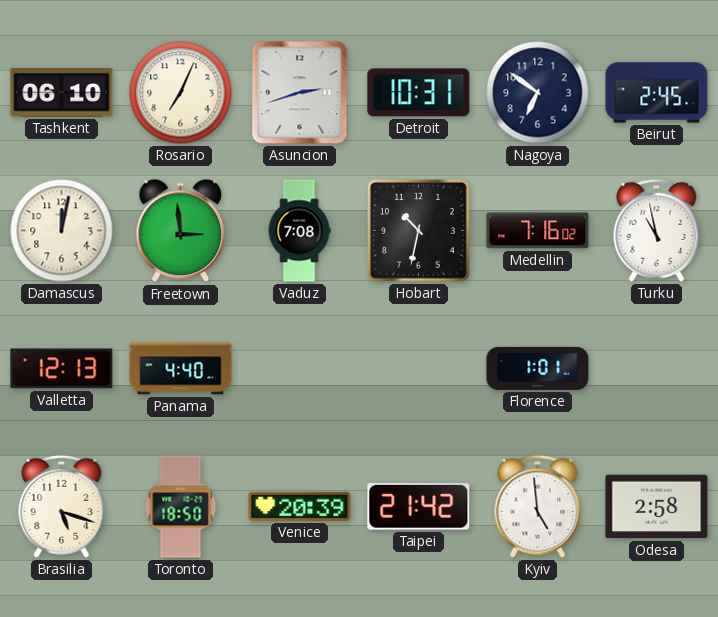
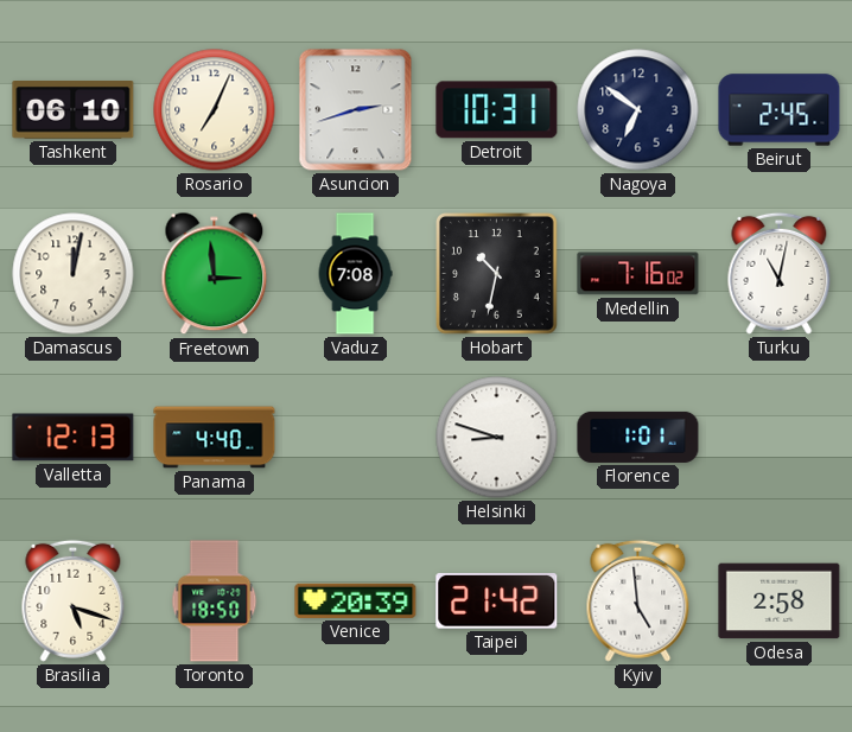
Turku: 10:58 -> 11:02
Helsinki: none -> 8:48
